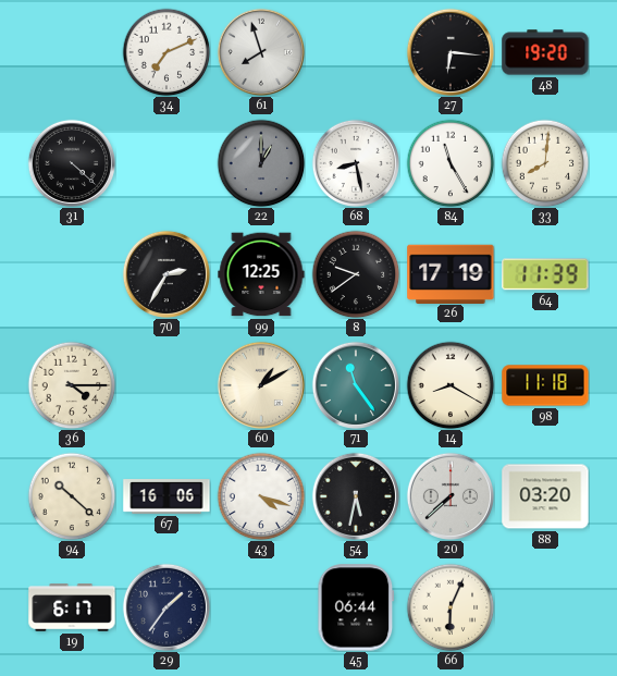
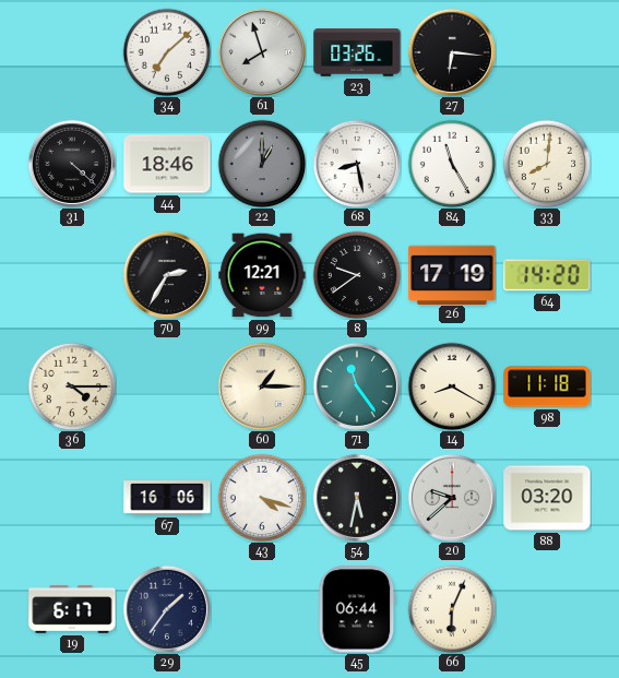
34: 7:11 -> 7:08
23: none -> 03:26
48: 19:20 -> none
44: none -> 18:46
99: 12:25 -> 12:21
64: 11:39 -> 14:20
60: 1:10 -> 1:15
94: 10:22 -> none
20: 7:38 -> 9:38
